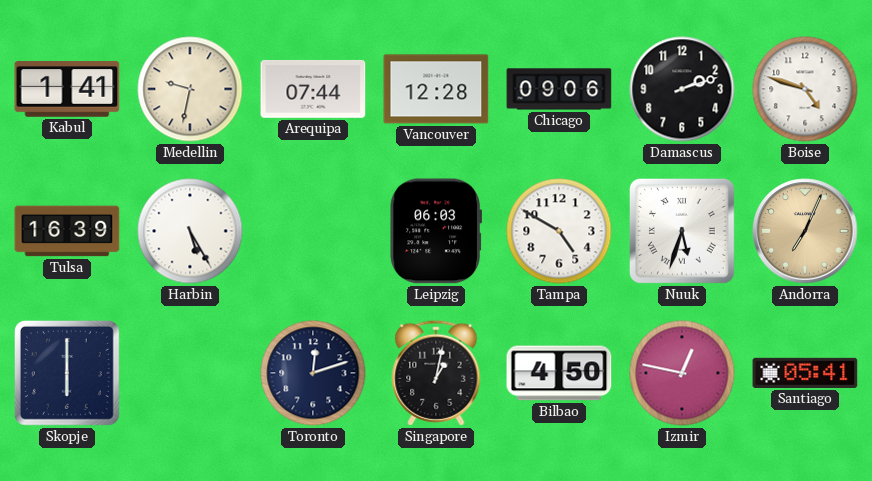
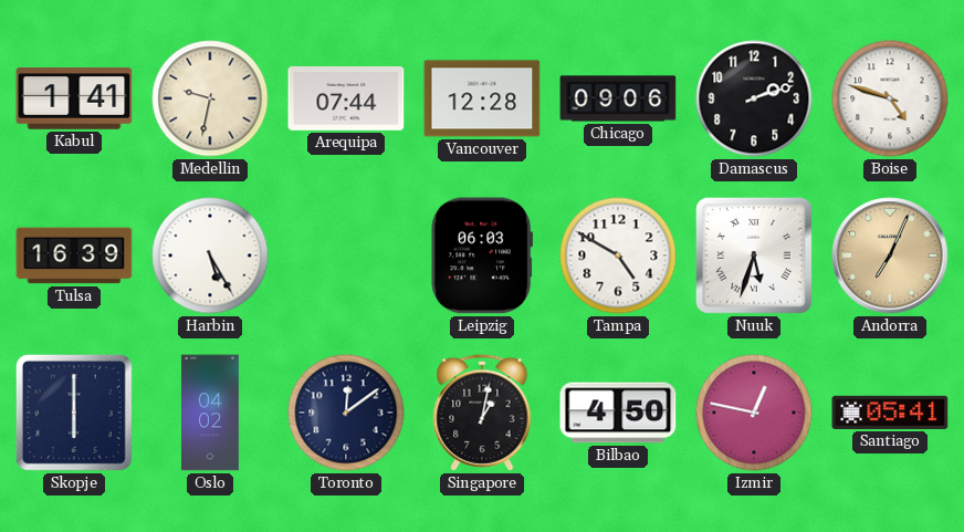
Oslo: none -> 04:02
Toronto: 12:12 -> 12:09
